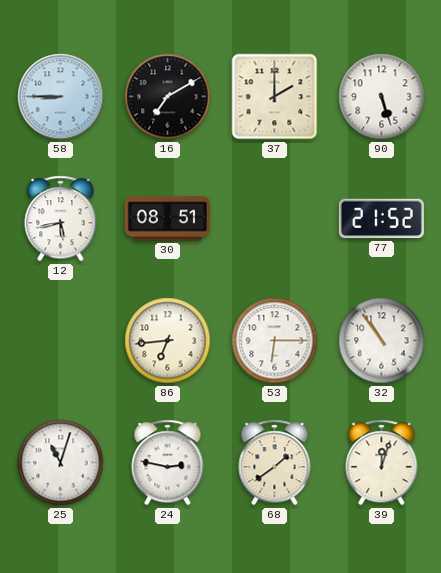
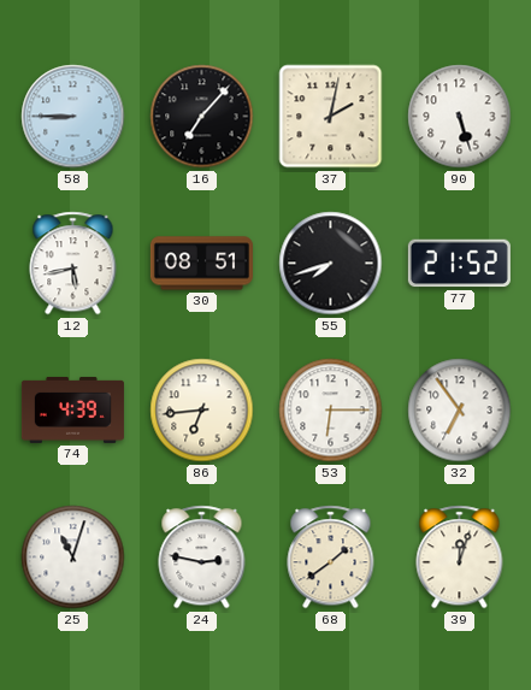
16: 7:10 -> 7:07
37: 2:00 -> 2:02
55: none -> 7:42
74: none -> 4:39
32: 10:54 -> 6:54
